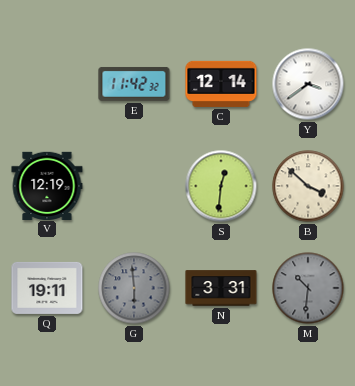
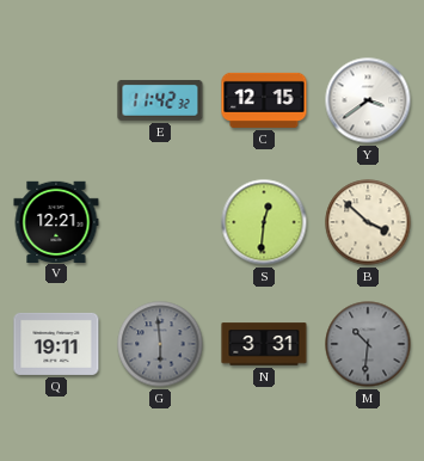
C: 12:14 -> 12:15
V: 12:19 -> 12:21
